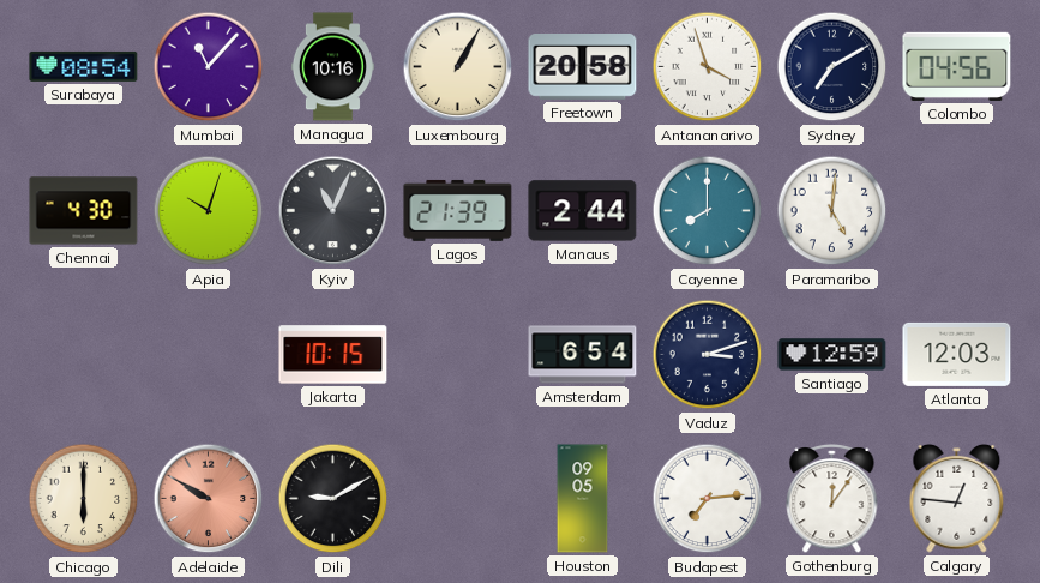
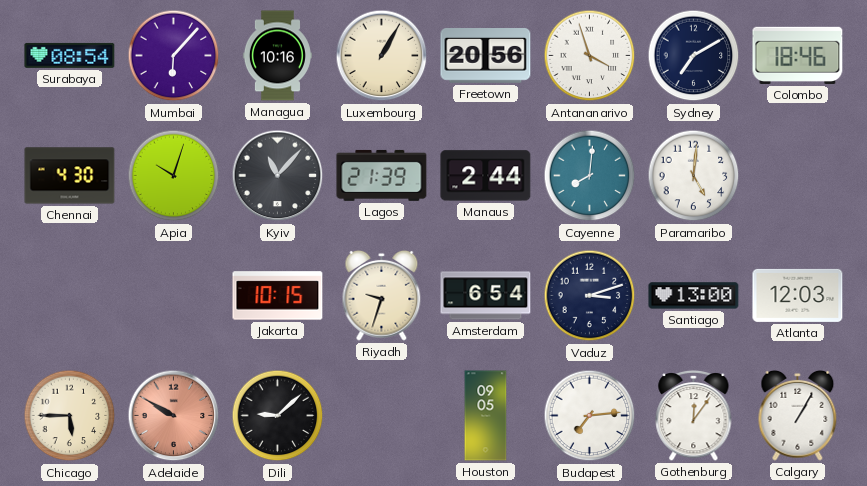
Mumbai: 11:07 -> 6:07
Freetown: 20:58 -> 20:56
Colombo: 04:56 -> 18:46
Kyiv: 11:04 -> 11:07
Cayenne: 8:00 -> 8:01
Riyadh: none -> 9:33
Santiago: 12:59 -> 13:00
Chicago: 6:00 -> 5:45
Dili: 9:10 -> 9:08
Calgary: 12:46 -> 1:05
